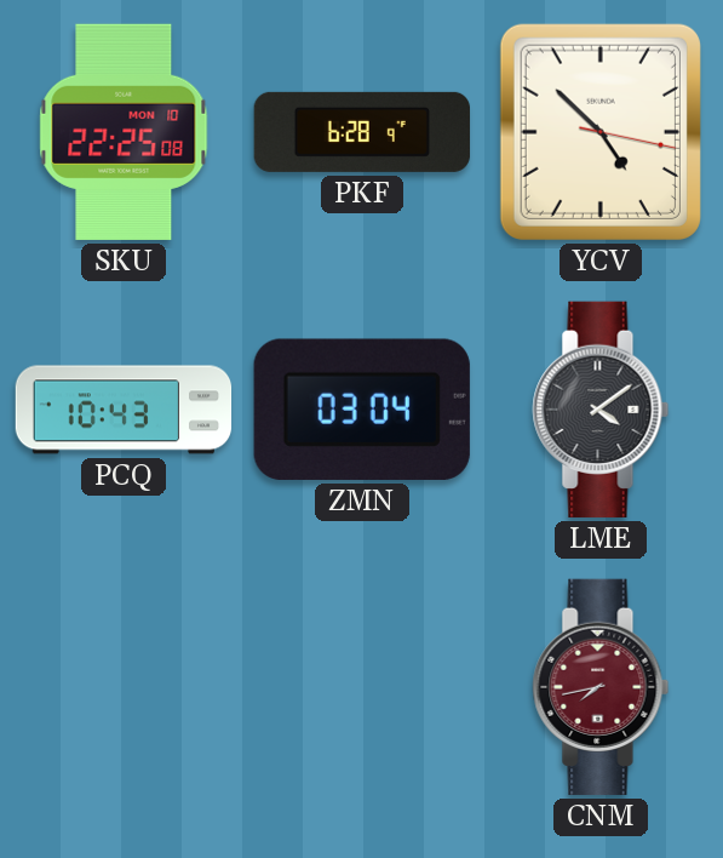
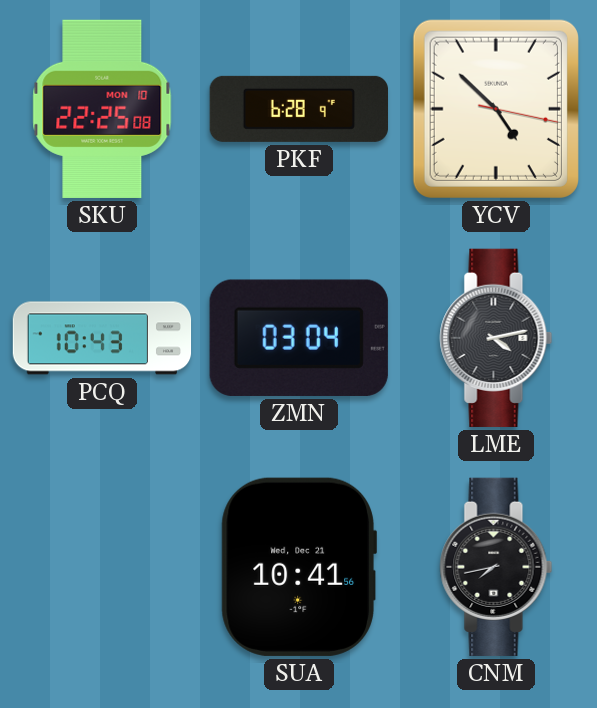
LME: 4:09 -> 4:13
SUA: none -> 10:41
CNM dial: burgundy -> black
